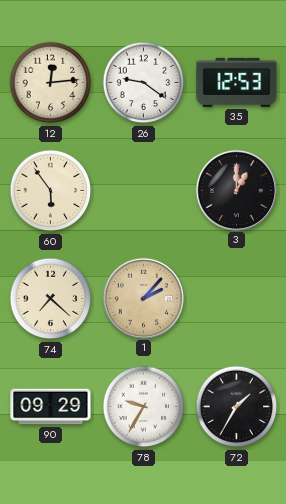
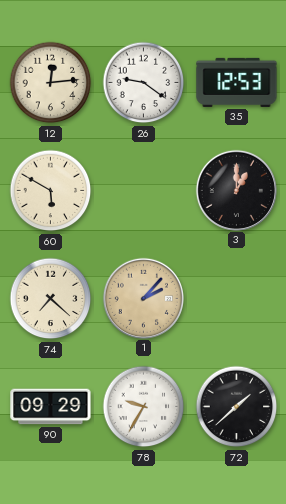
60: 5:54 -> 5:50
72: 1:35 -> 1:38
